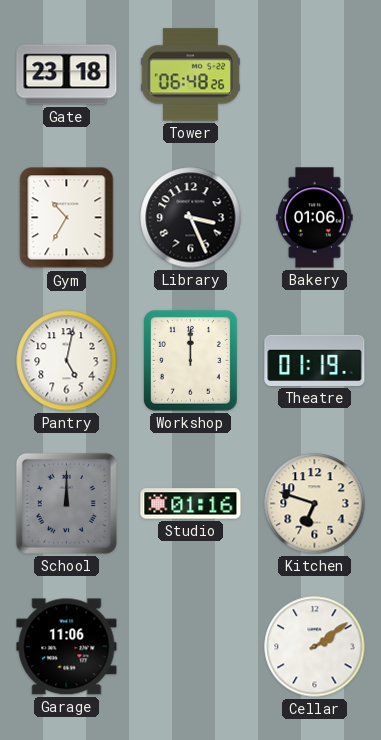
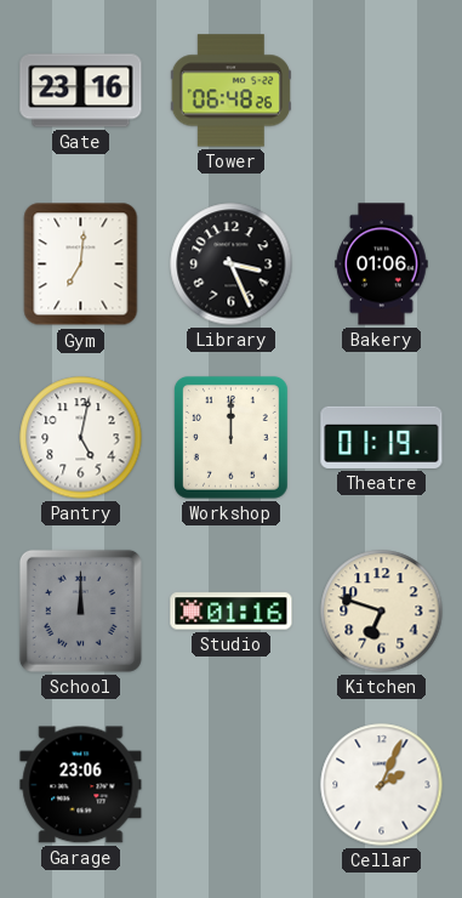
Gate: 23:18 -> 23:16
Gym: 10:35 -> 7:01
Garage: 11:06 -> 23:06
Cellar: 2:09 -> 2:04
